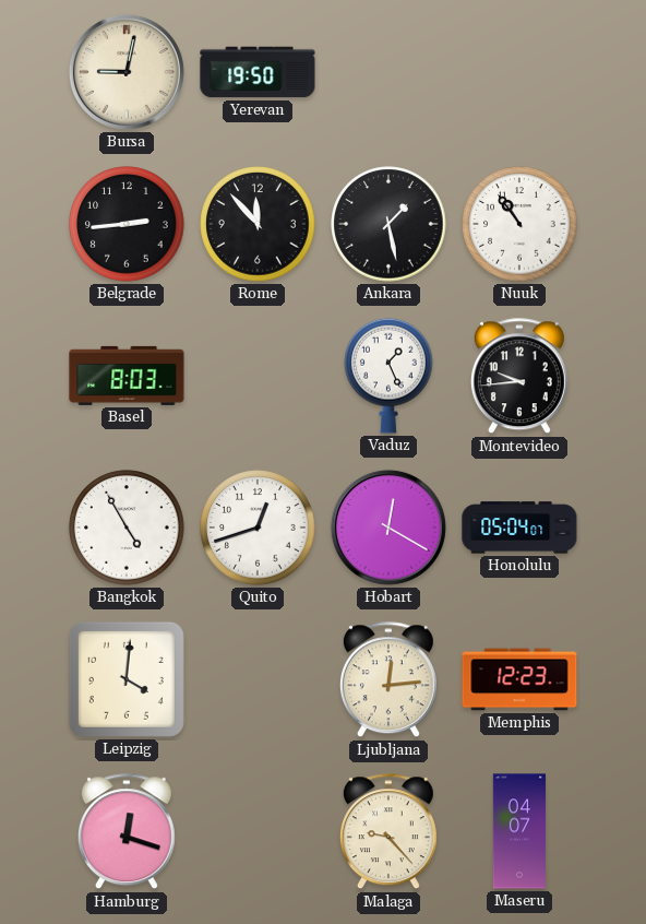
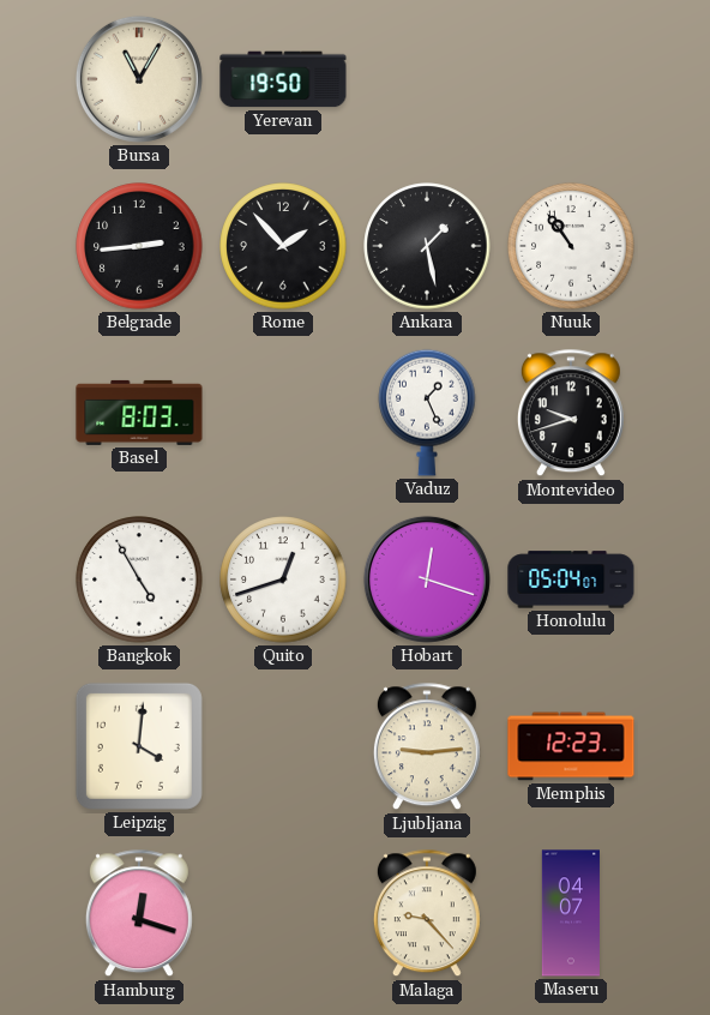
Bursa: 9:02 -> 11:05
Rome: 11:53 -> 1:53
Montevideo: 9:44 -> 9:42
Hobart: 12:20 -> 12:18
Ljubljana: 12:14 -> 9:14
